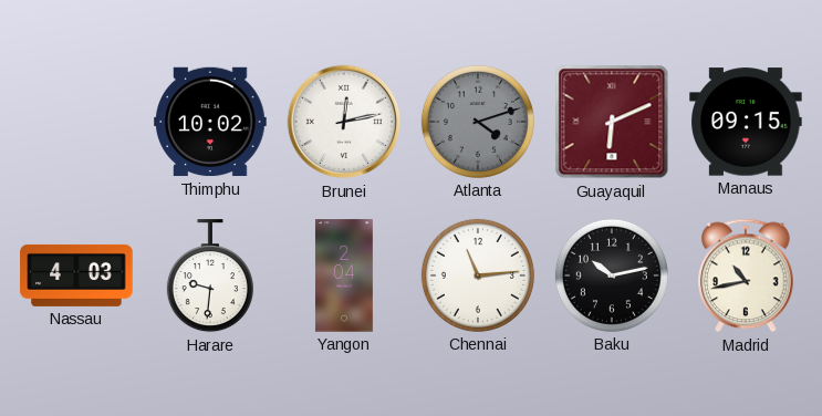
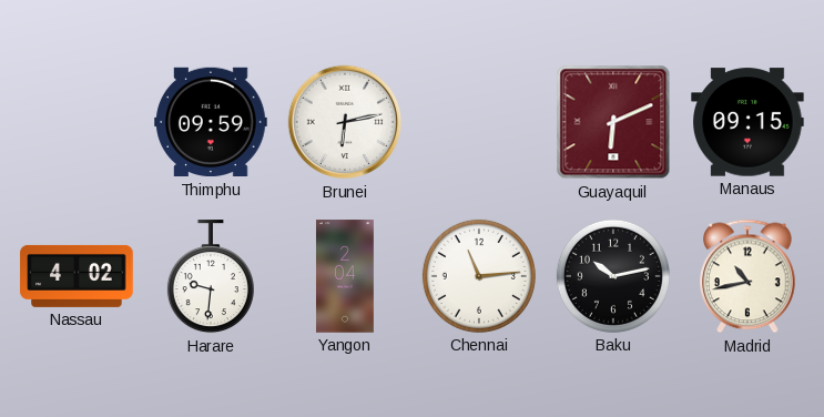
Thimphu: 10:02 -> 09:59
Brunei: 12:13 -> 6:13
Atlanta: 4:12 -> none
Nassau: 4:03 -> 4:02
